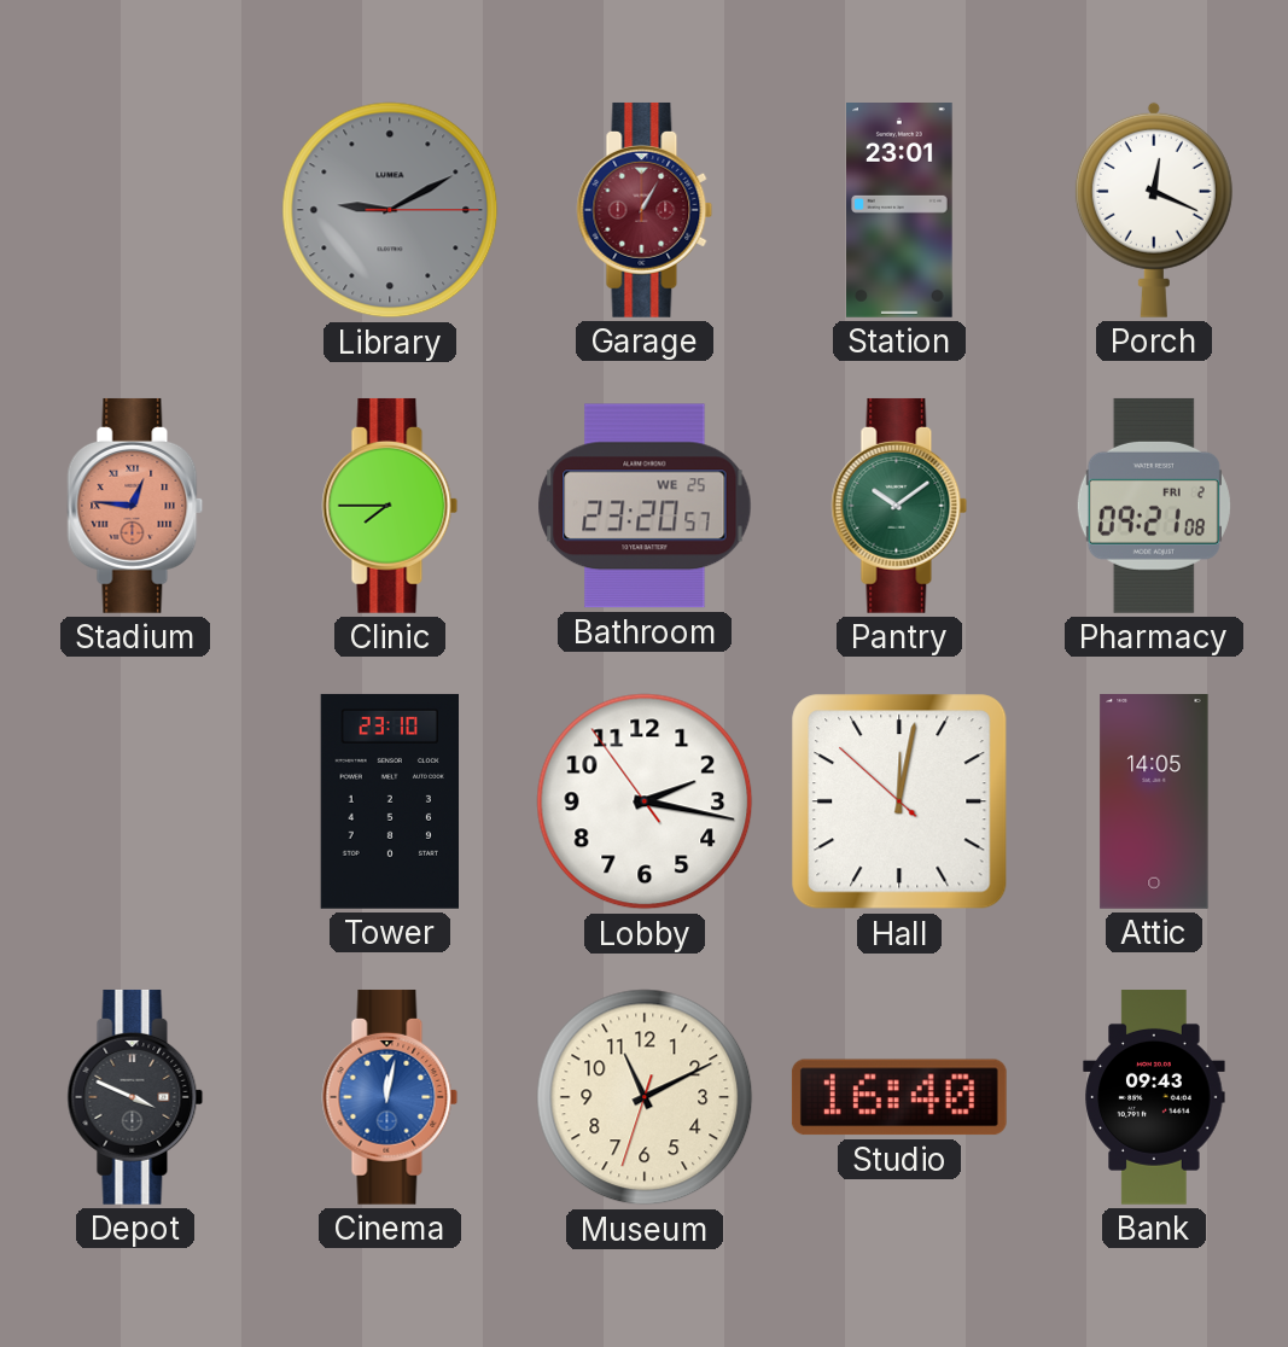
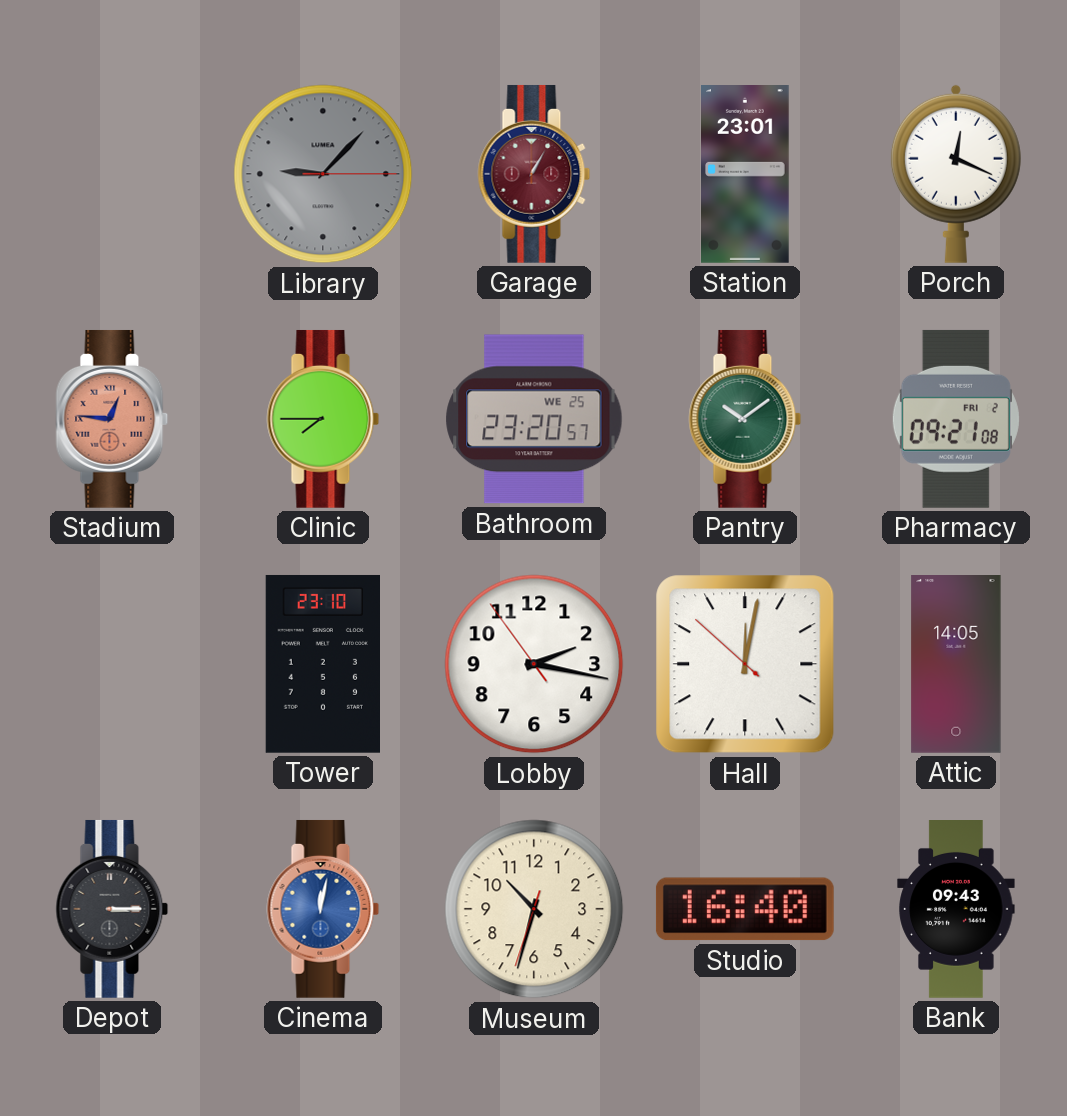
Library: 9:10 -> 9:07
Depot: 3:49 -> 3:15
Museum: 11:10 -> 10:32
